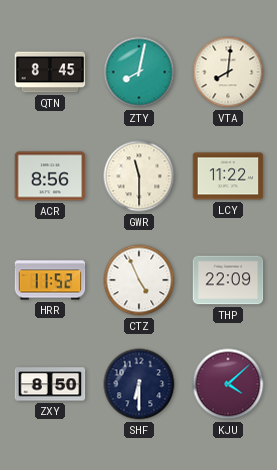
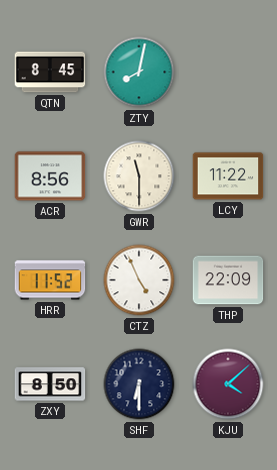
VTA: 8:01 -> none
